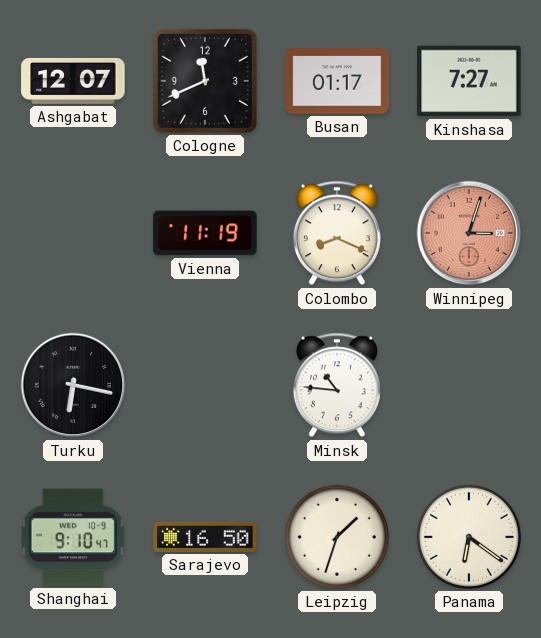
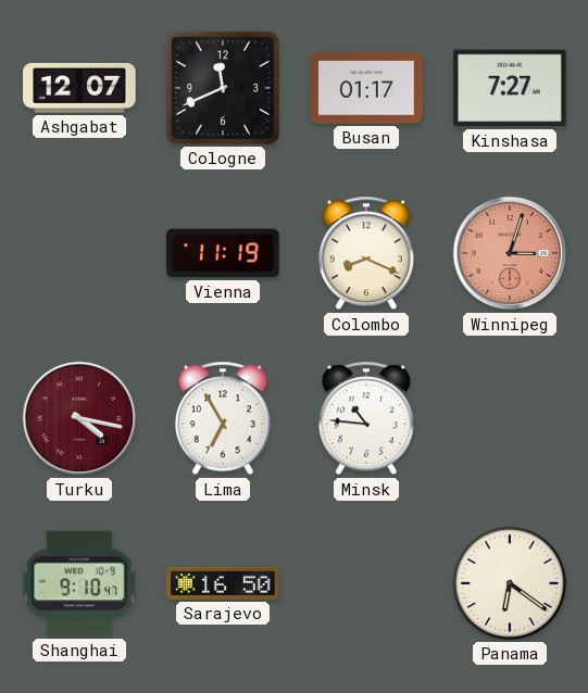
Turku: 6:17 -> 4:17
Turku dial: black -> burgundy
Lima: none -> 6:55
Leipzig: 1:33 -> none
